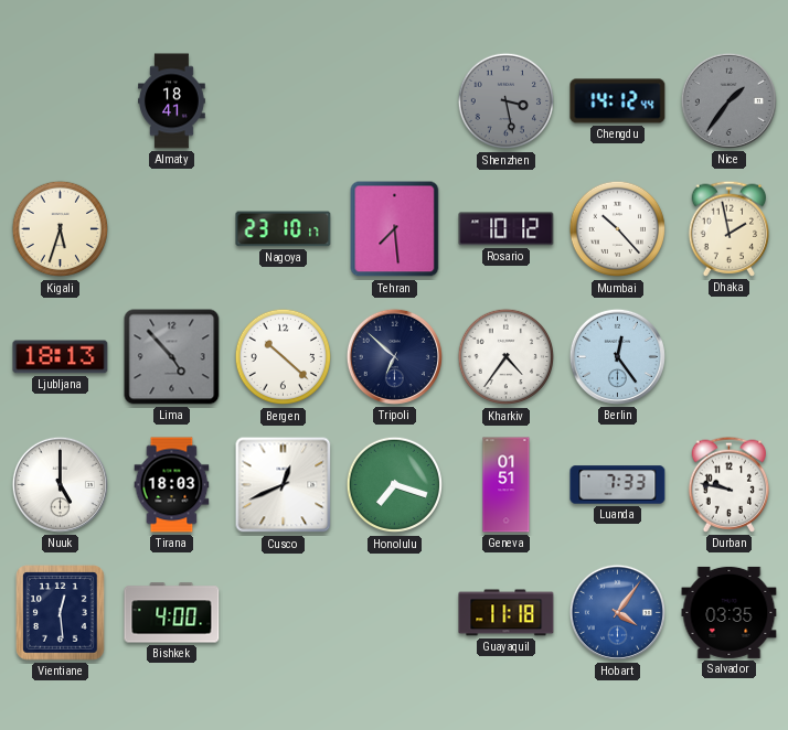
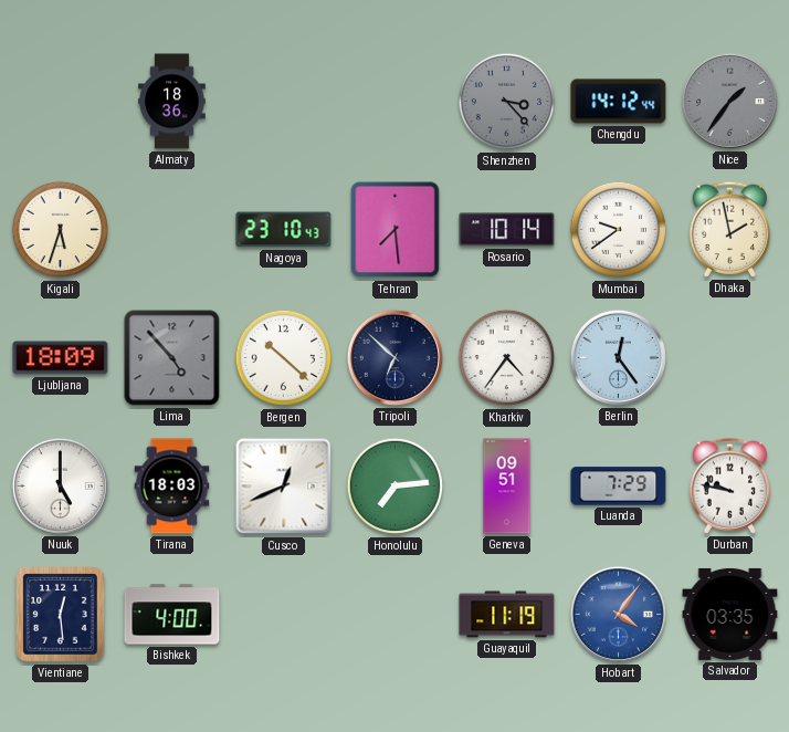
Almaty: 18:41 -> 18:36
Shenzhen: 3:28 -> 3:23
Nagoya: 23:10:17 -> 23:10:43
Rosario: 10:12 -> 10:14
Mumbai: 10:23 -> 9:39
Ljubljana: 18:13 -> 18:09
Honolulu: 7:18 -> 7:14
Geneva: 01:51 -> 09:51
Luanda: 7:33 -> 7:29
Guayaquil: 11:18 -> 11:19
